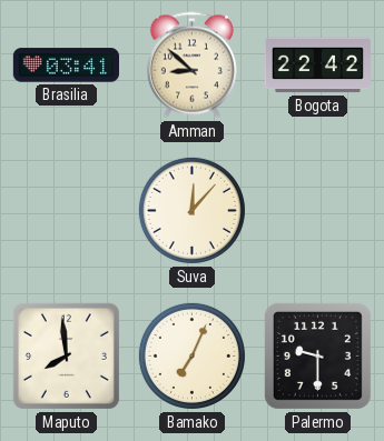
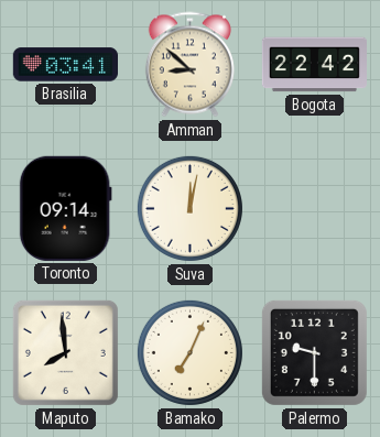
Toronto: none -> 09:14
Suva: 12:07 -> 12:02
